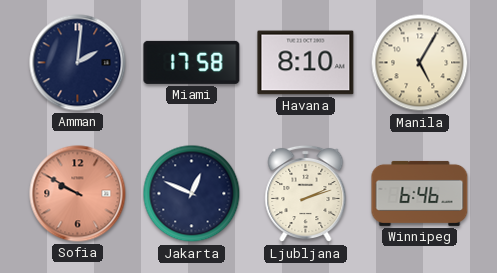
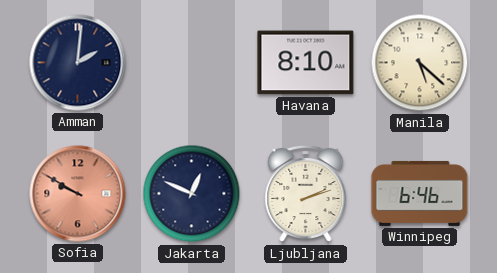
Miami: 17:58 -> none
Manila: 5:05 -> 5:22
